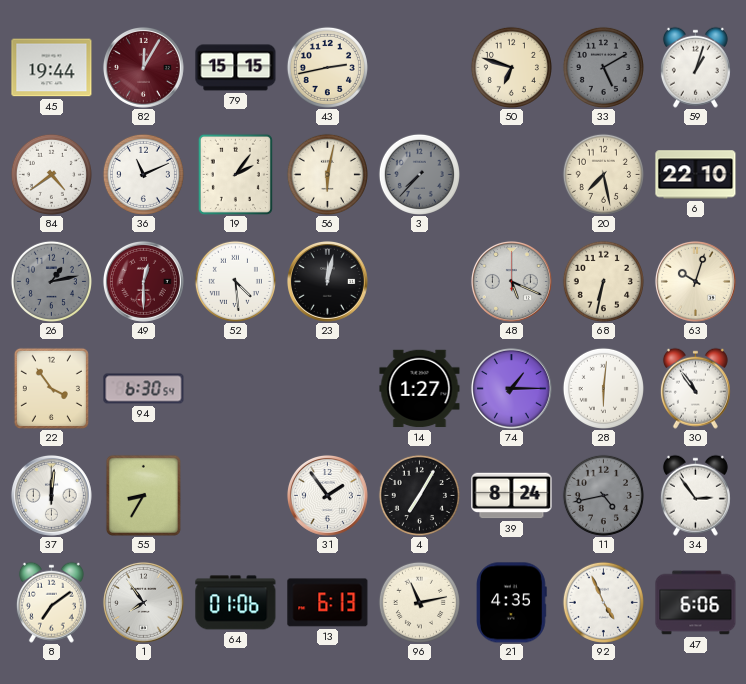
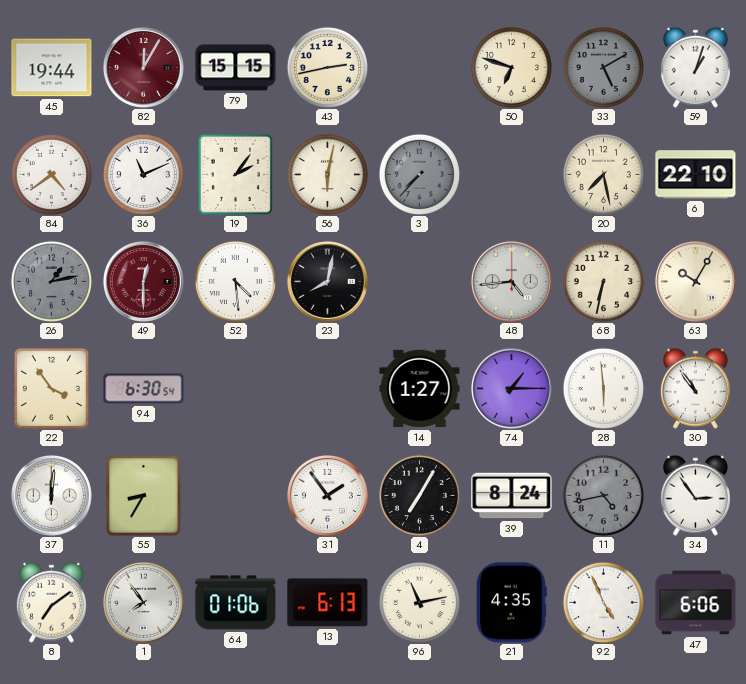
23: 12:02 -> 8:02
48: 5:19 -> 4:44
63: 10:03 -> 10:05
28: 6:01 -> 5:59
